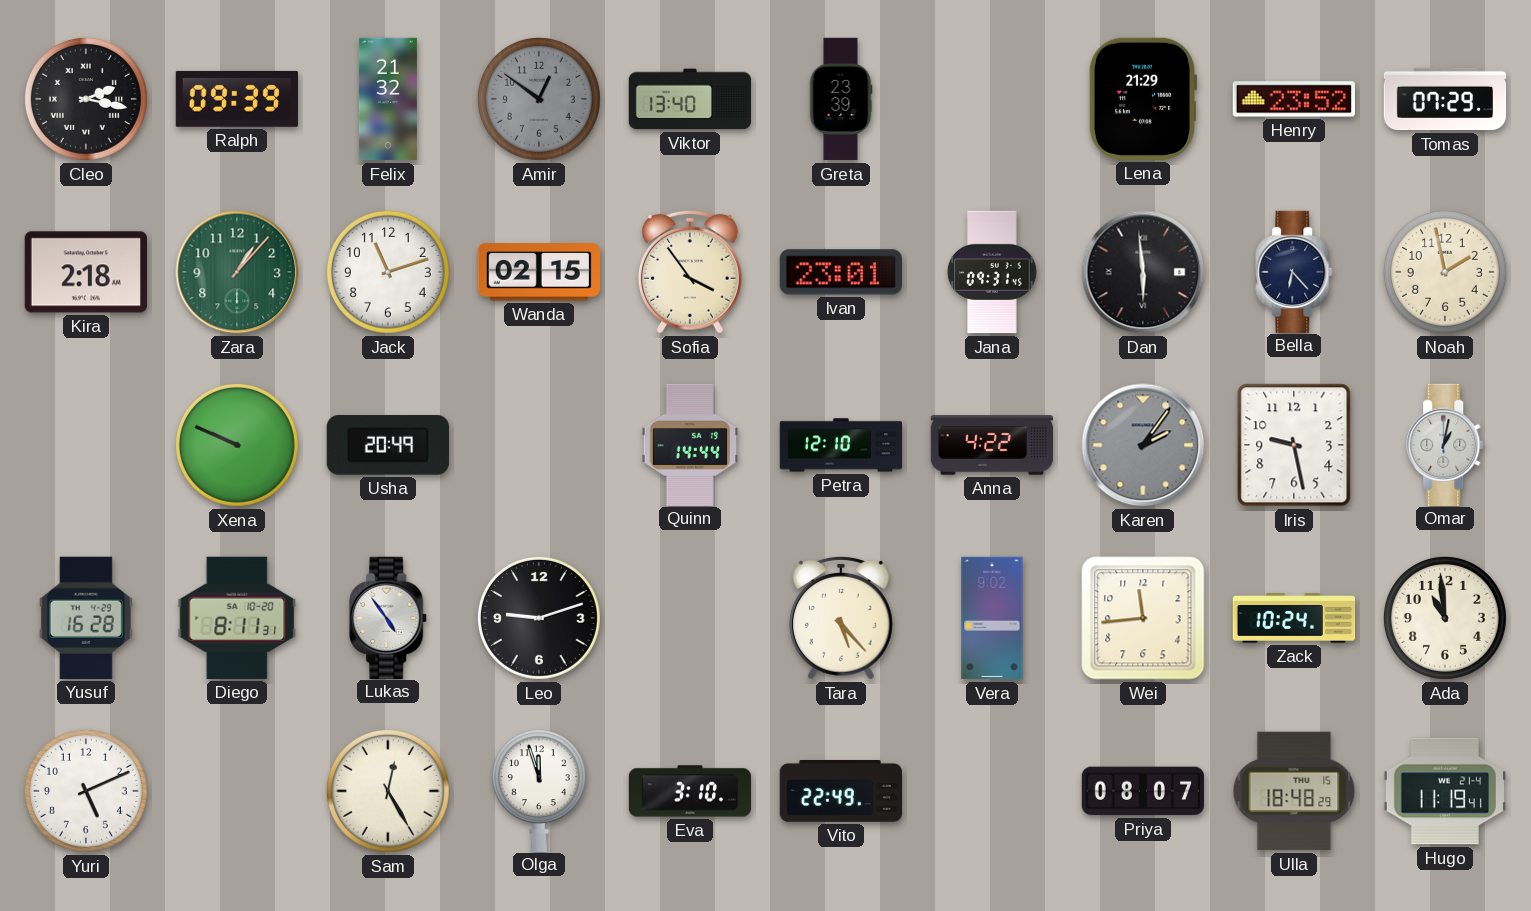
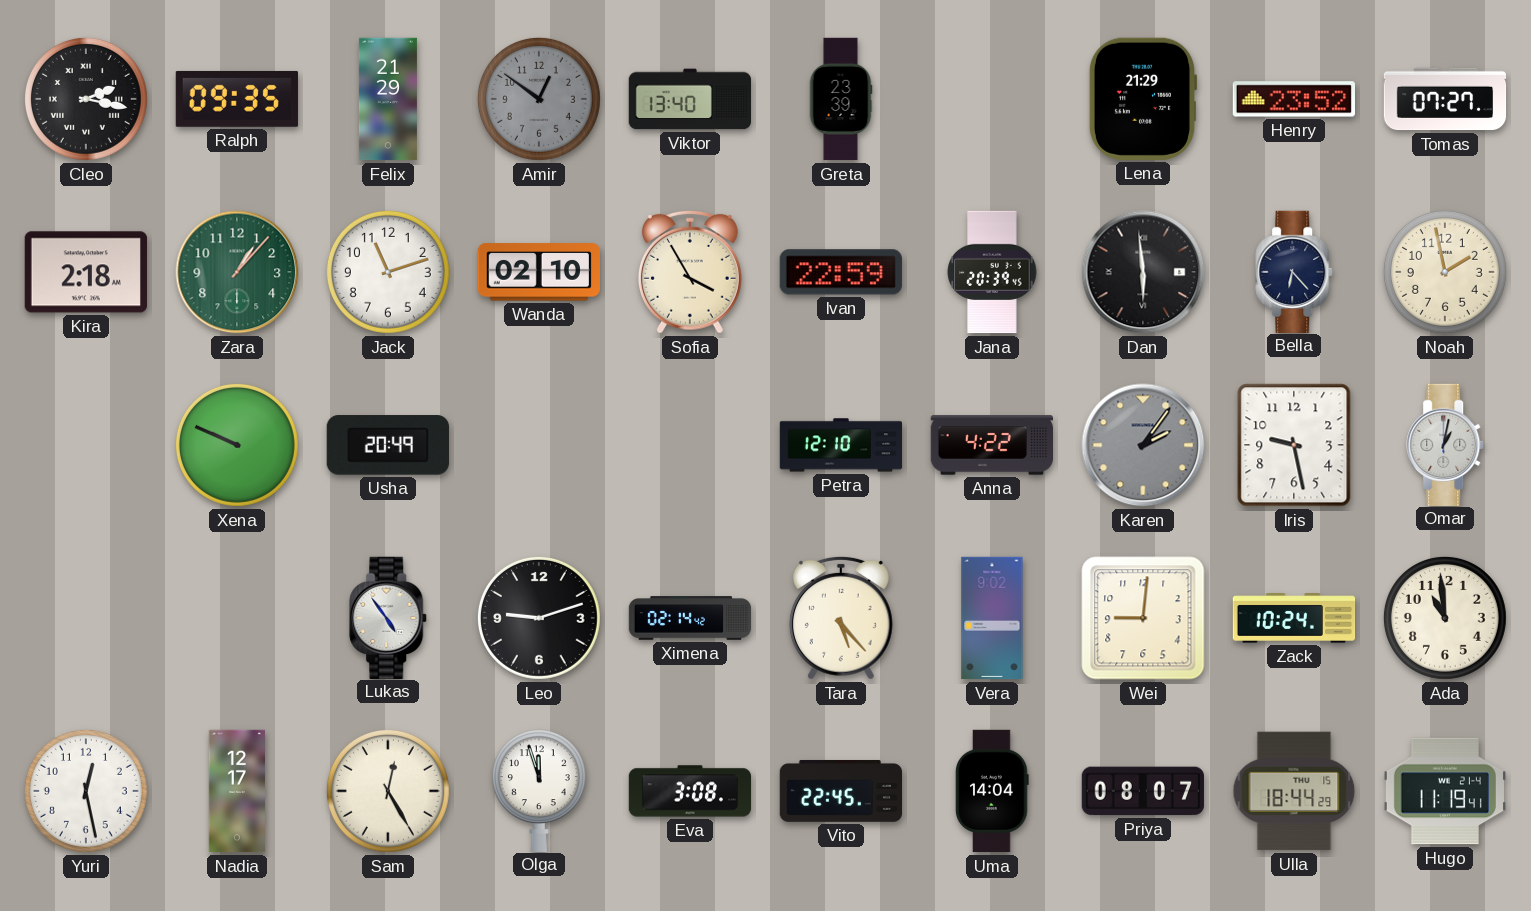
Ralph: 09:39 -> 09:35
Felix: 21:32 -> 21:29
Tomas: 07:29 -> 07:27
Wanda: 02:15 -> 02:10
Sofia: 3:54 -> 3:55
Ivan: 23:01 -> 22:59
Jana: 09:31 -> 20:39
Quinn: 14:44 -> none
Yusuf: 16:28 -> none
Diego: 8:11 -> none
Ximena: none -> 02:14
Wei: 11:44 -> 9:01
Yuri: 5:11 -> 12:28
Nadia: none -> 12:17
Eva: 3:10 -> 3:08
Vito: 22:49 -> 22:45
Uma: none -> 14:04
Ulla: 18:48 -> 18:44
